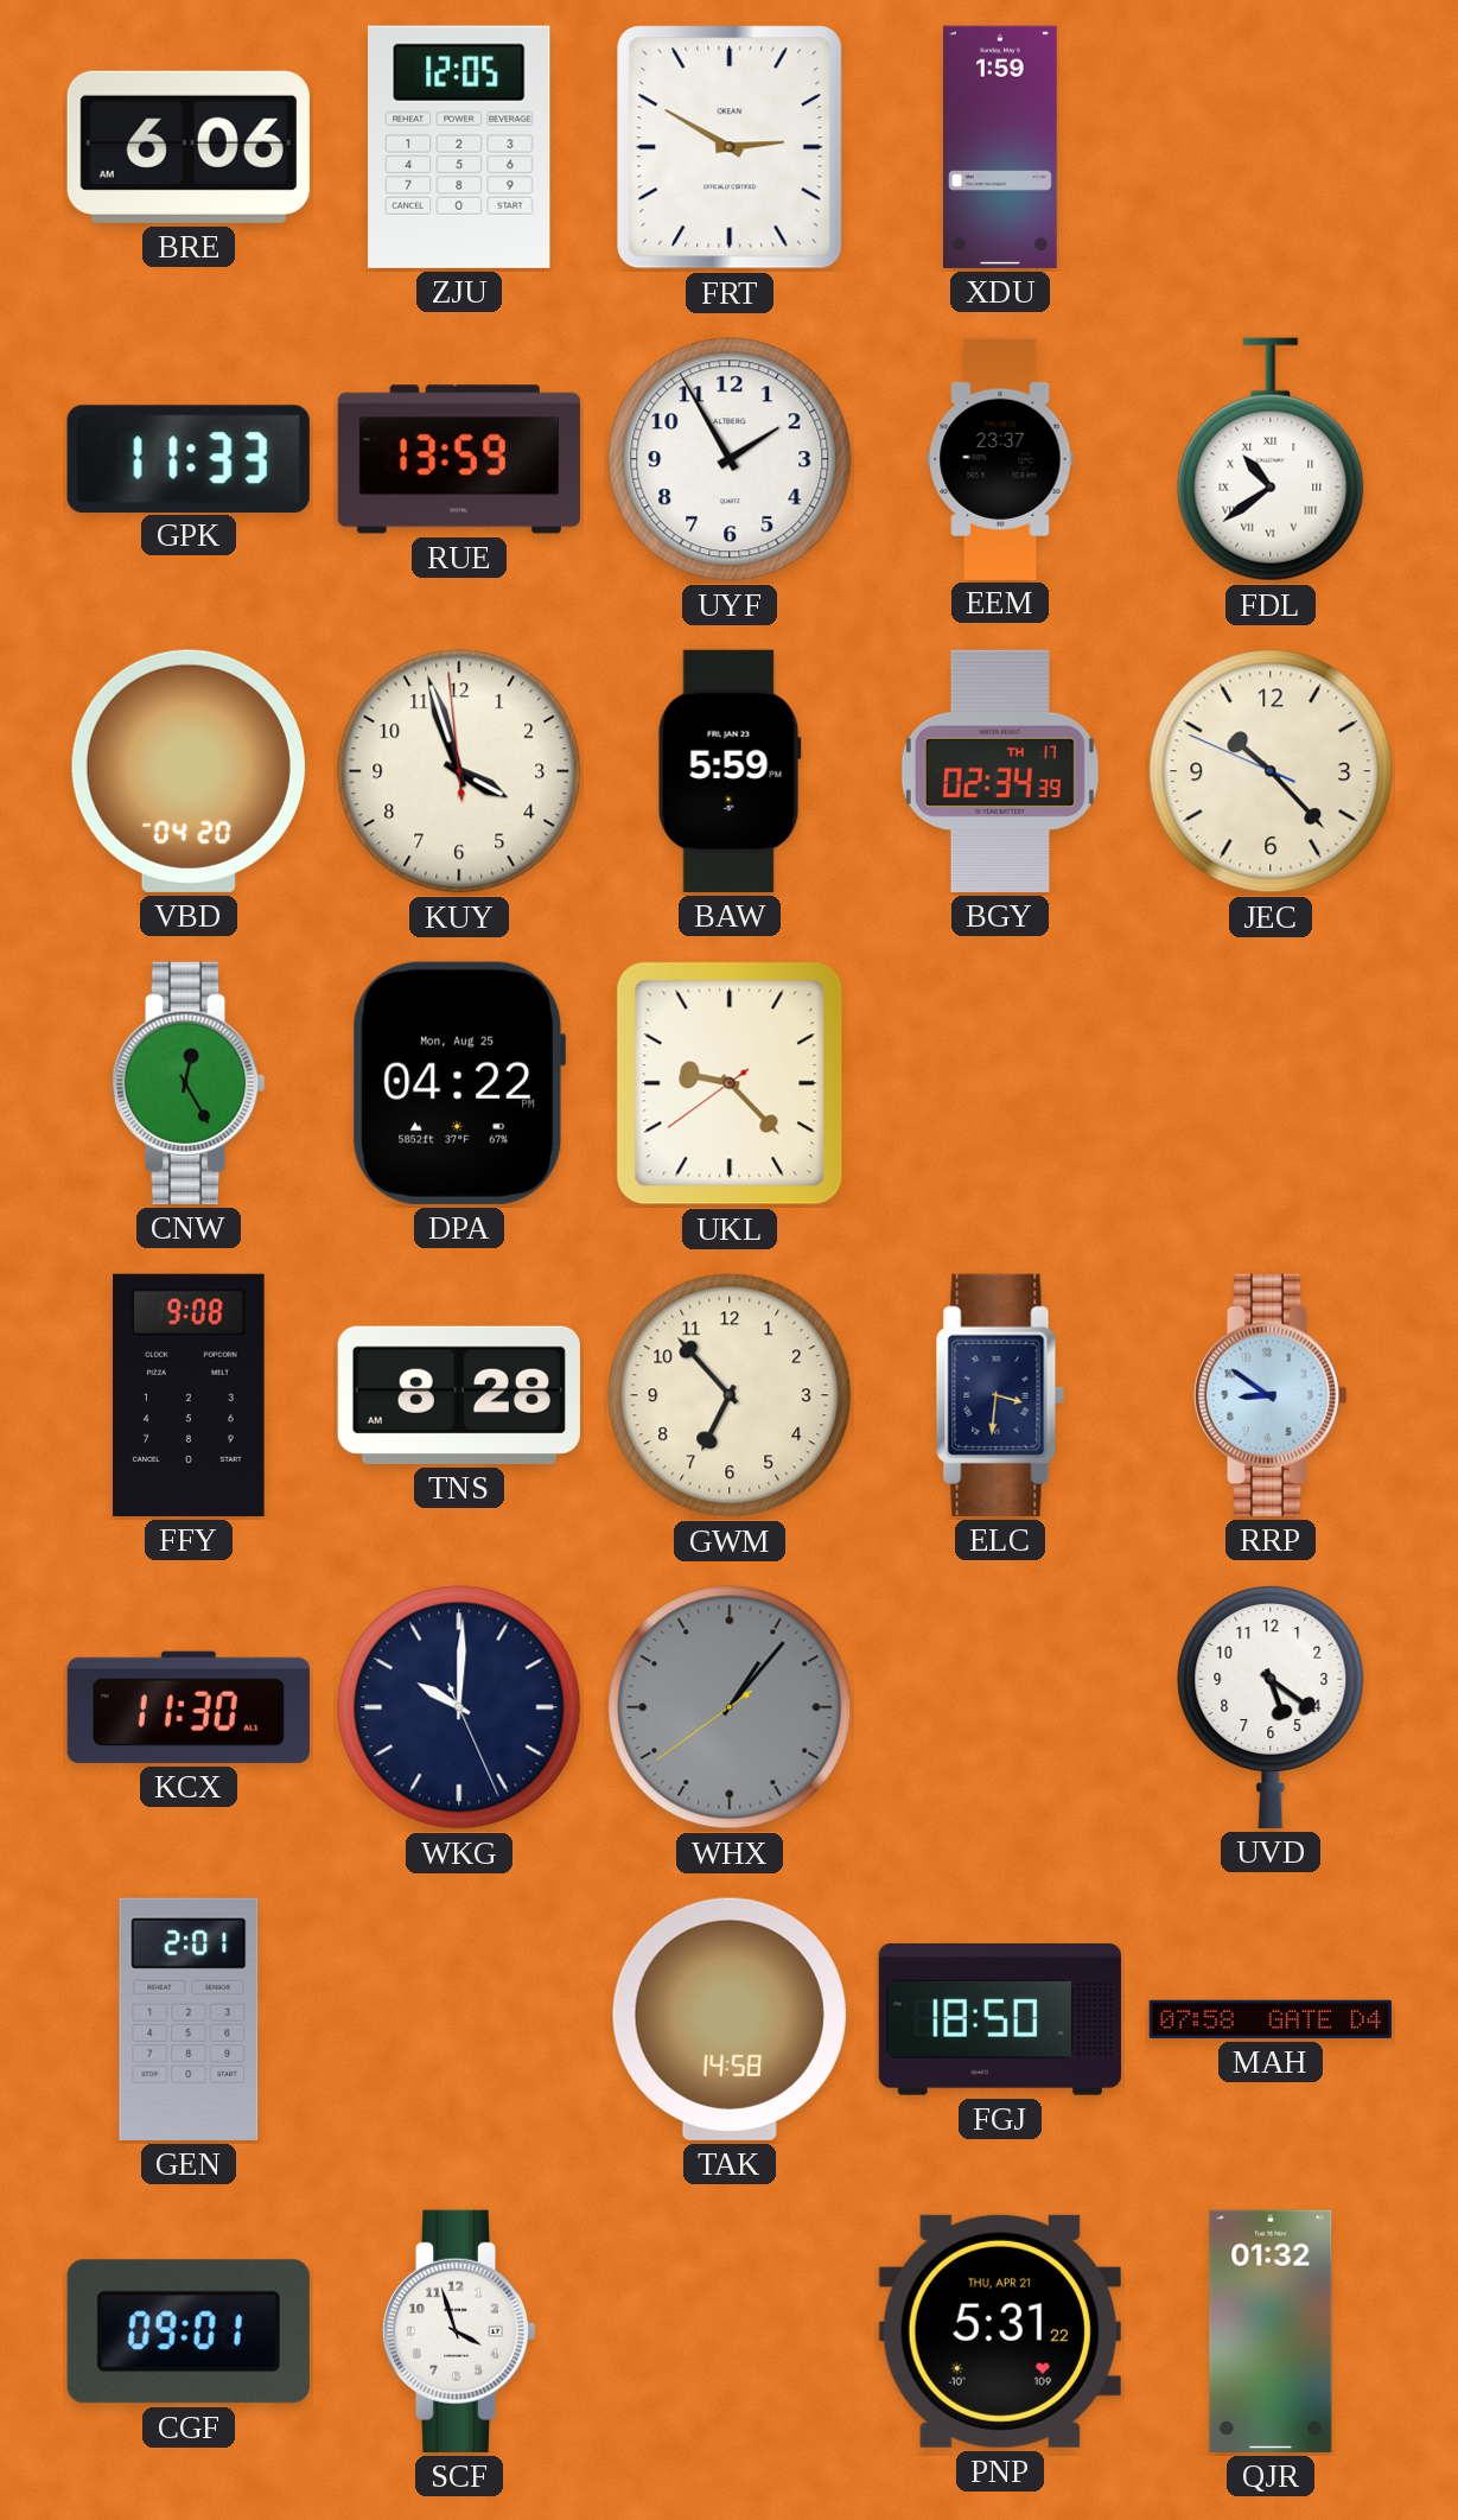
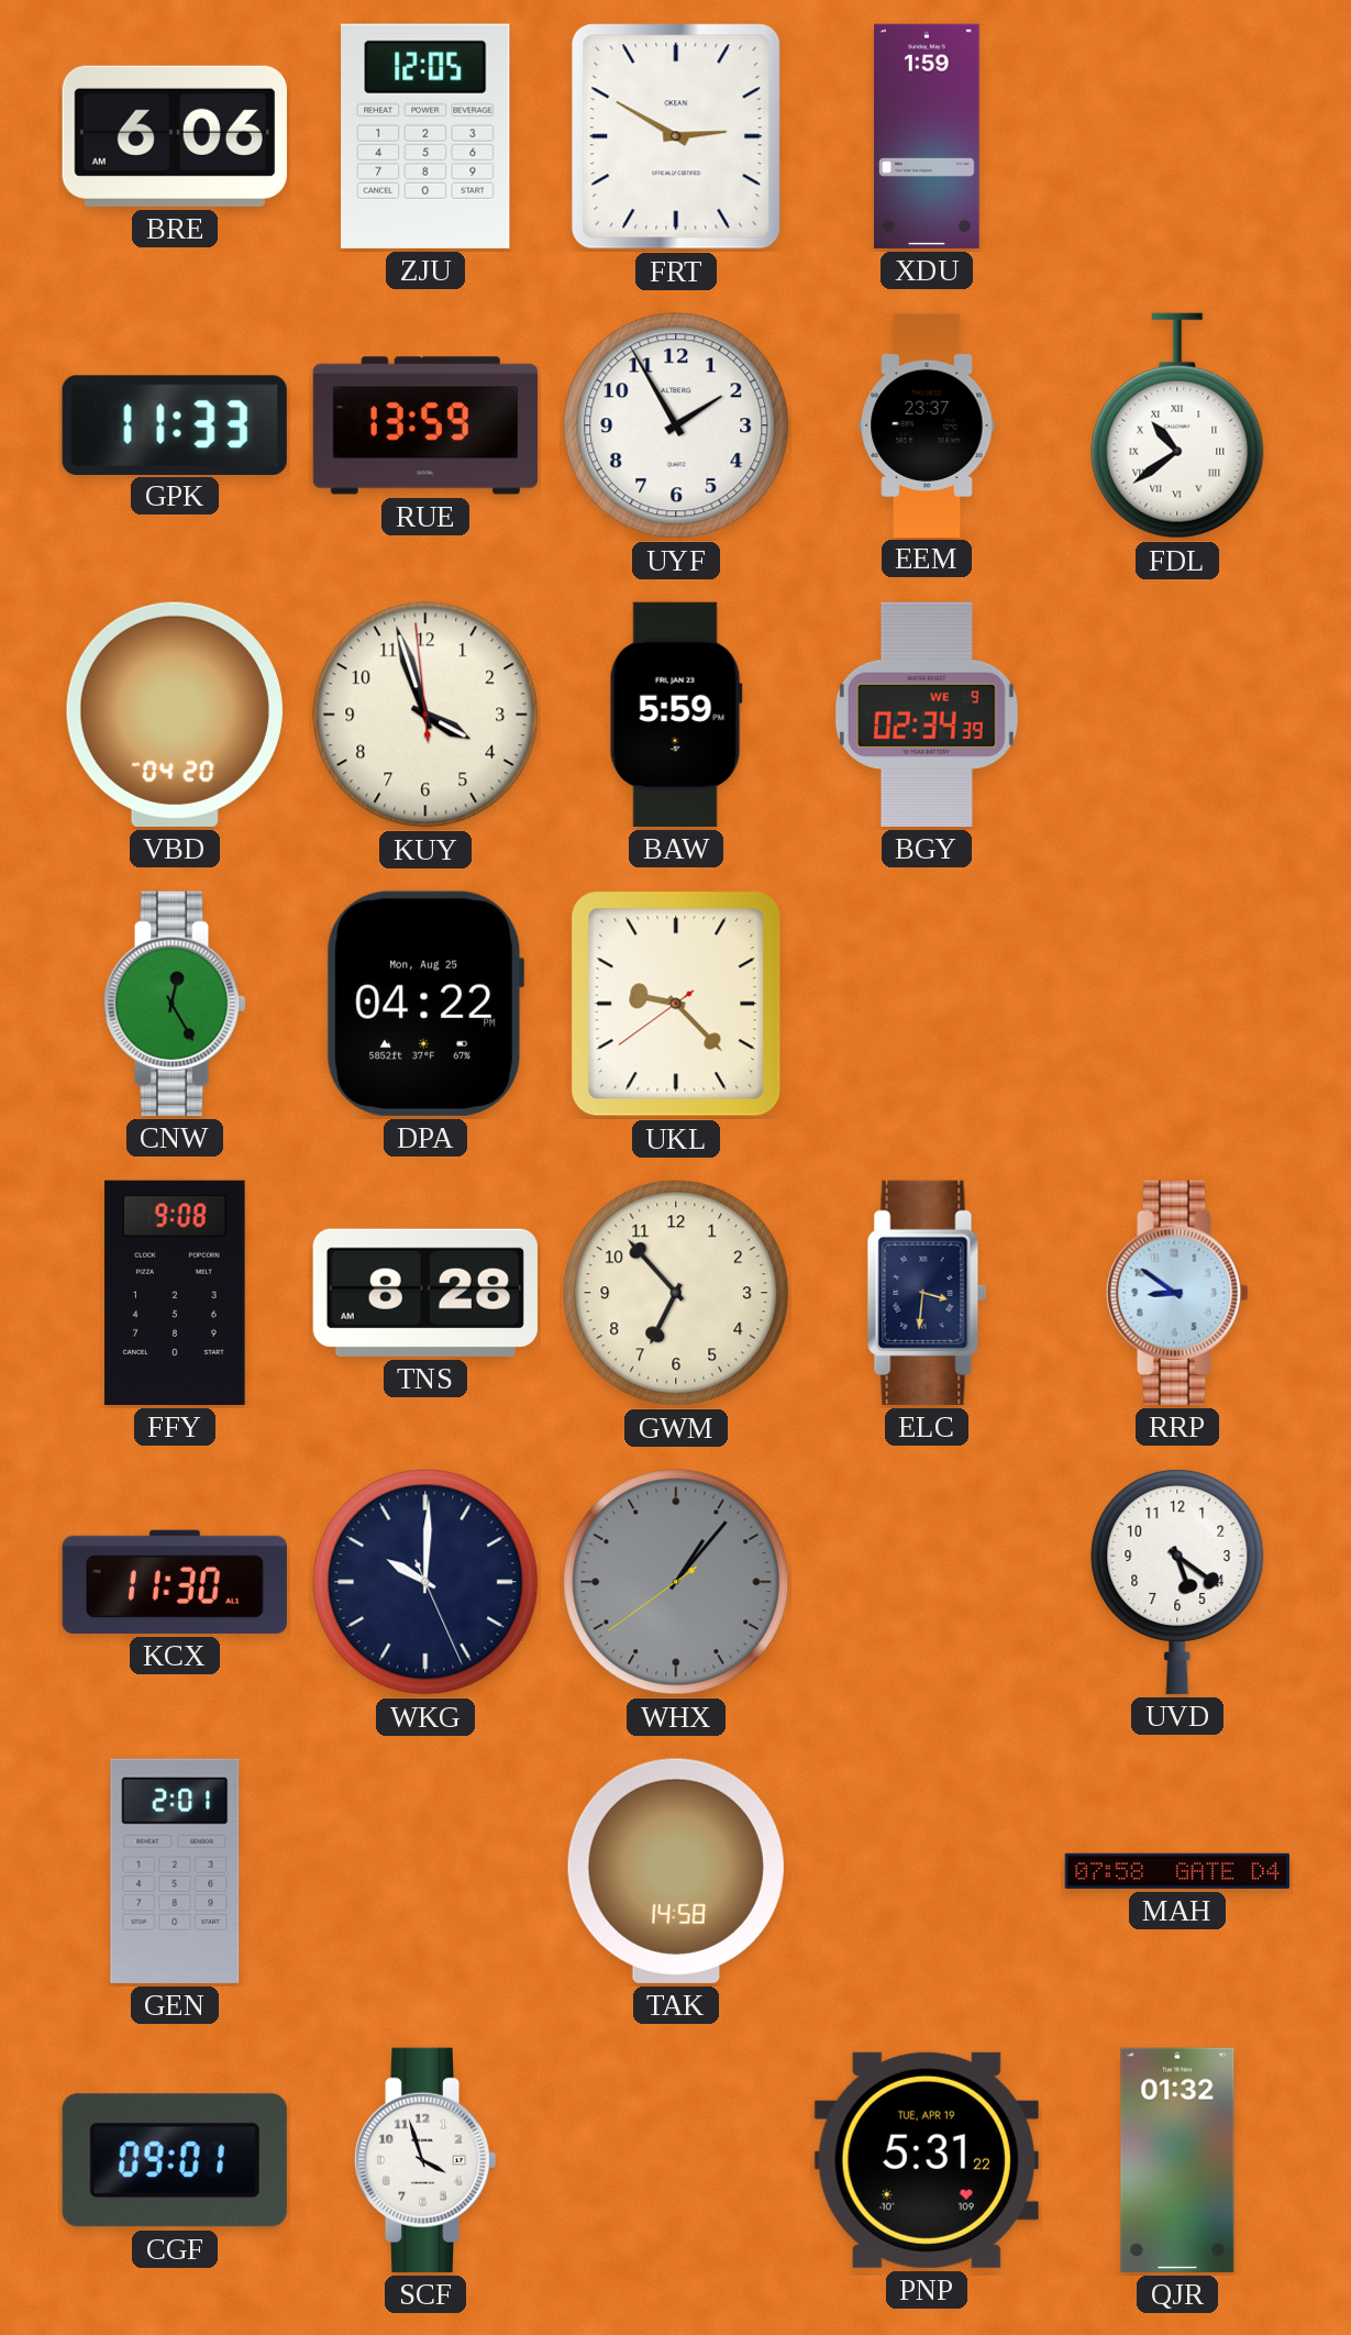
BGY date: TH 17 -> WE 9
JEC: 10:22 -> none
FGJ: 18:50 -> none
PNP date: THU, APR 21 -> TUE, APR 19
